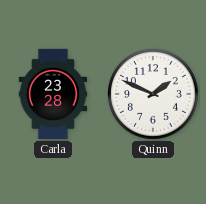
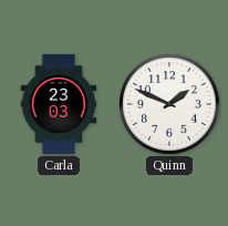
Carla: 23:28 -> 23:03
